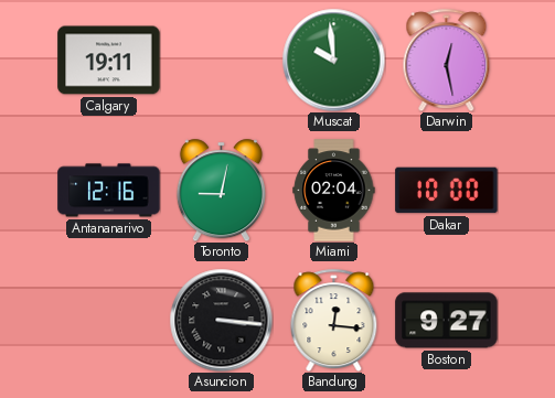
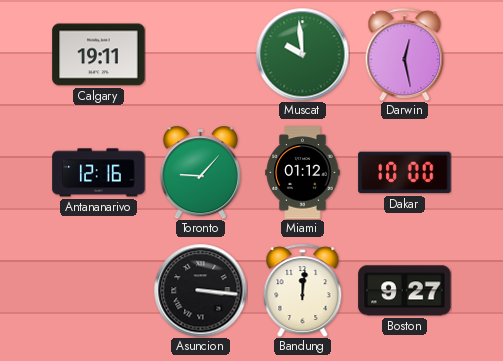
Toronto: 9:02 -> 9:07
Miami: 02:04 -> 01:12
Bandung: 12:16 -> 12:01
